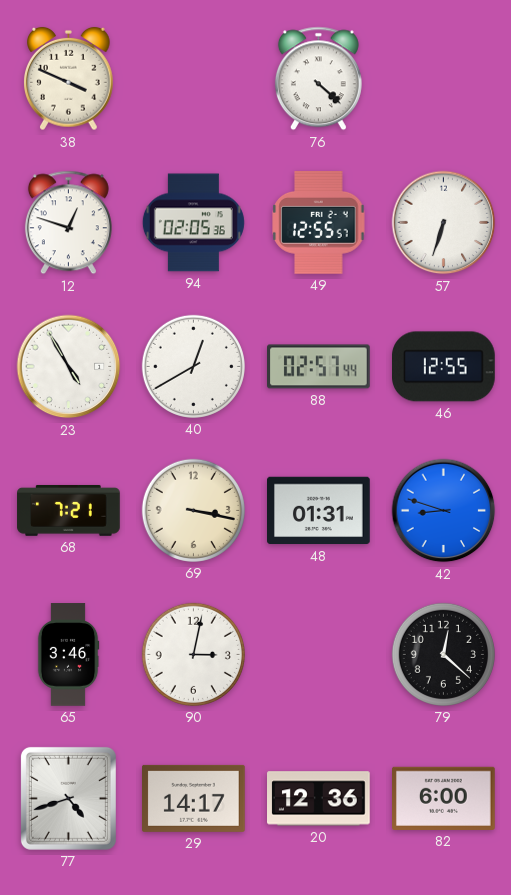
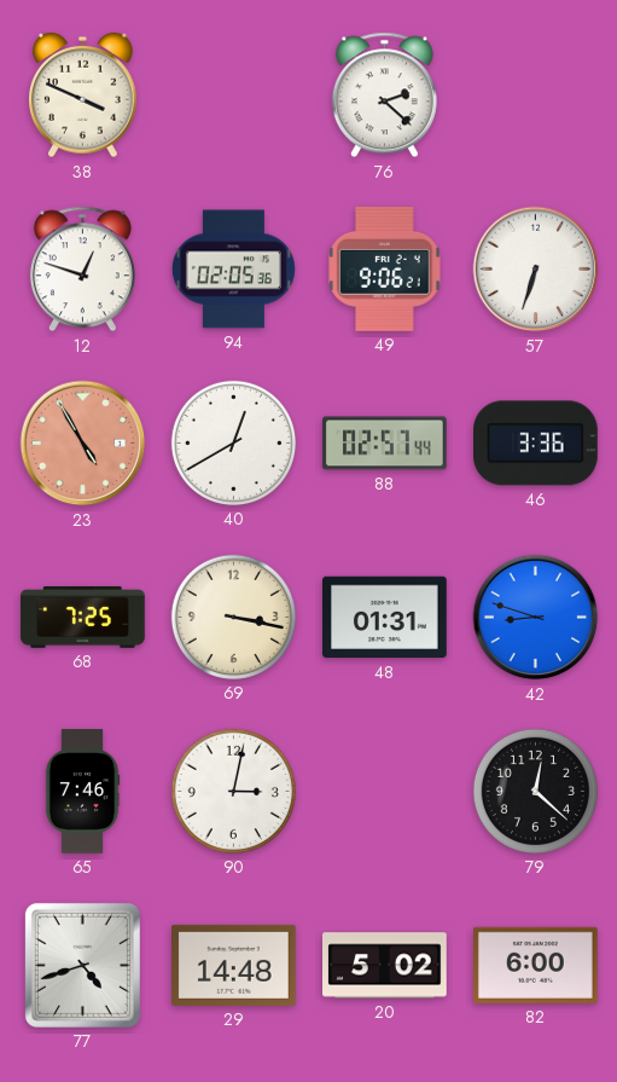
76: 4:22 -> 2:22
49: 12:55 -> 9:06
23 dial: white -> salmon
46: 12:55 -> 3:36
68: 7:21 -> 7:25
65: 3:46 -> 7:46
29: 14:17 -> 14:48
20: 12:36 -> 5:02
